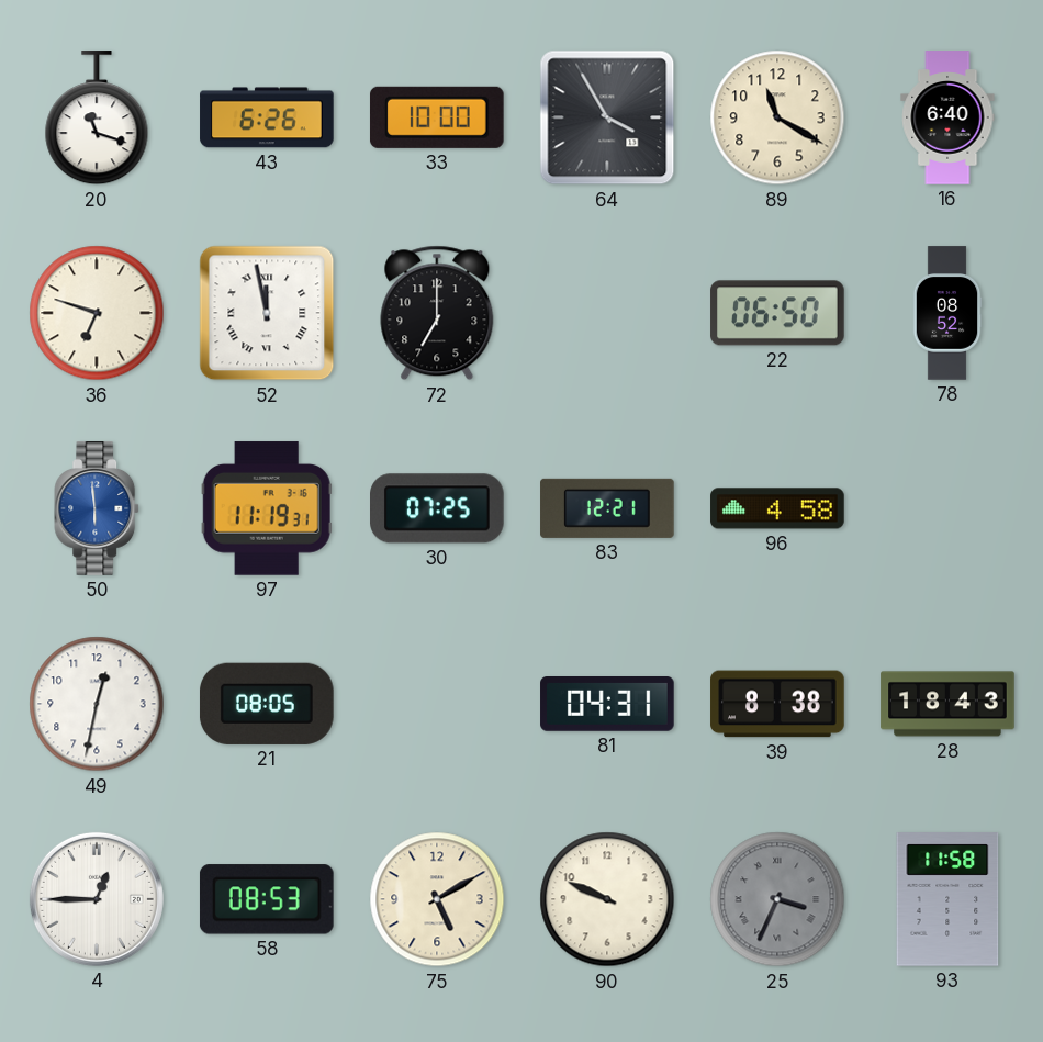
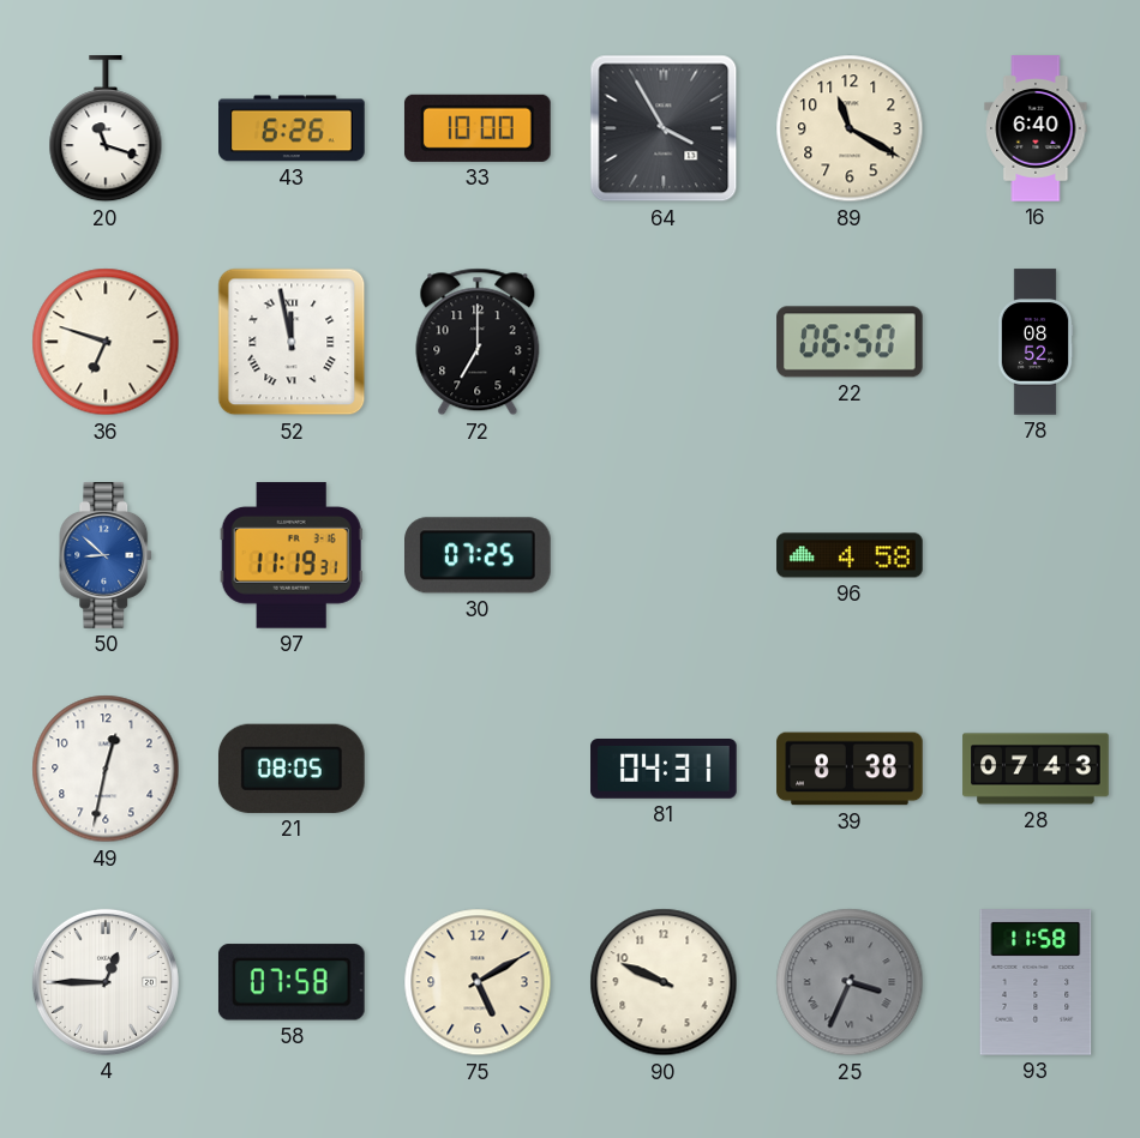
50: 5:59 -> 8:52
83: 12:21 -> none
28: 18:43 -> 07:43
58: 08:53 -> 07:58
